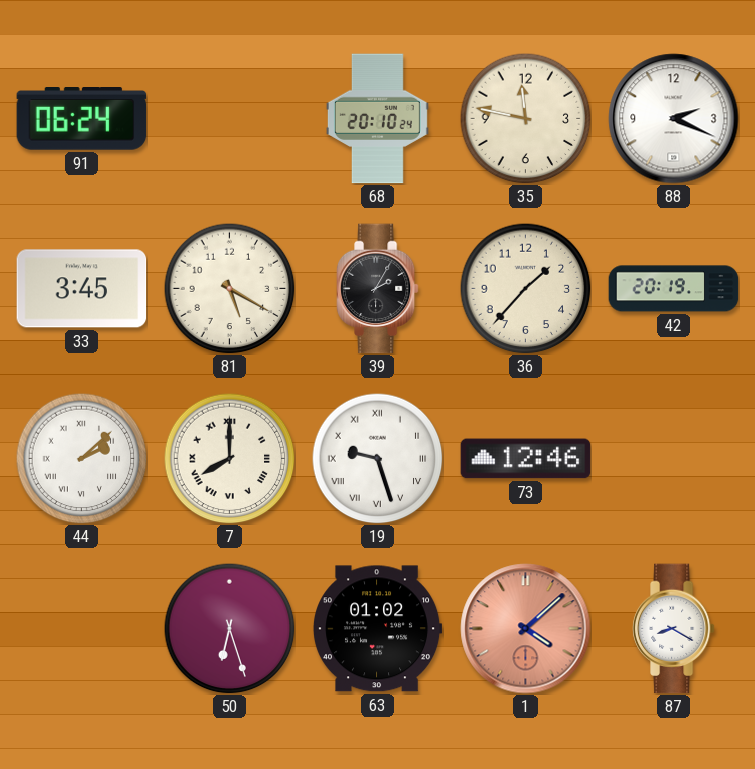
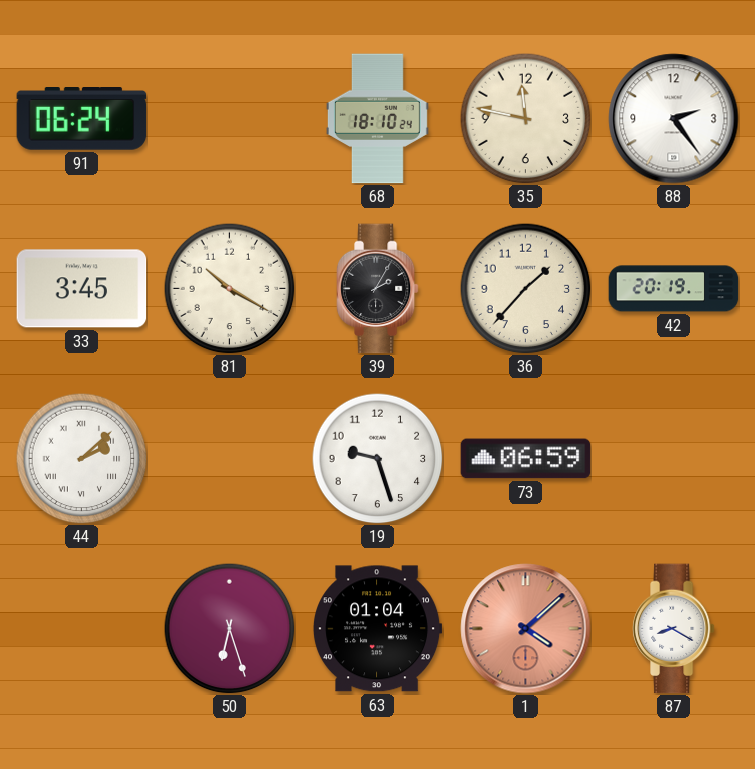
68: 20:10 -> 18:10
88: 2:19 -> 2:24
81: 5:20 -> 10:20
7: 8:00 -> none
19 numerals: Roman -> Arabic
73: 12:46 -> 06:59
63: 01:02 -> 01:04
